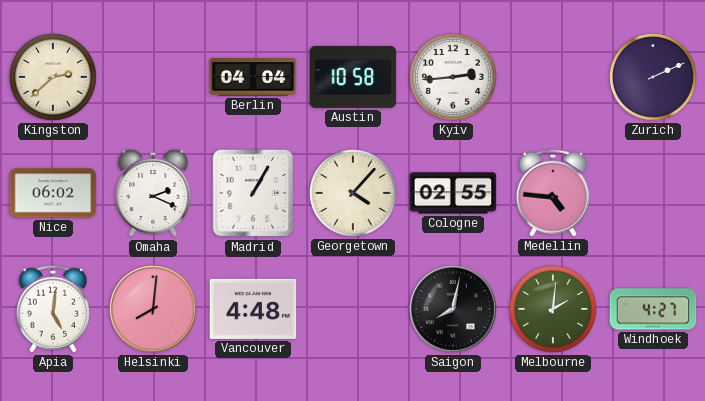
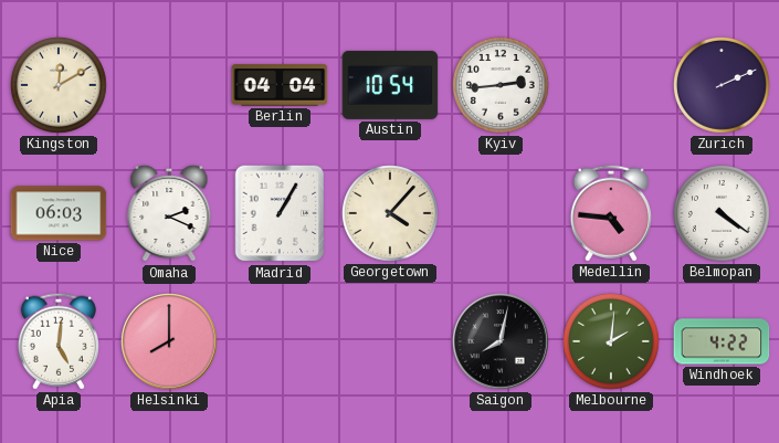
Kingston: 2:38 -> 12:10
Austin: 10:58 -> 10:54
Nice: 06:02 -> 06:03
Cologne: 02:55 -> none
Belmopan: none -> 4:21
Helsinki: 8:01 -> 8:00
Vancouver: 4:48 -> none
Windhoek: 4:27 -> 4:22
